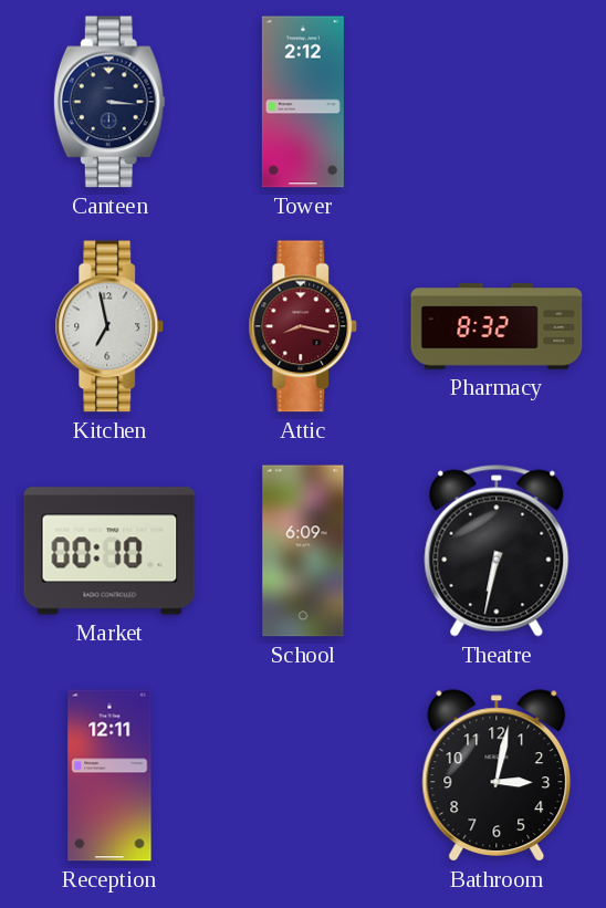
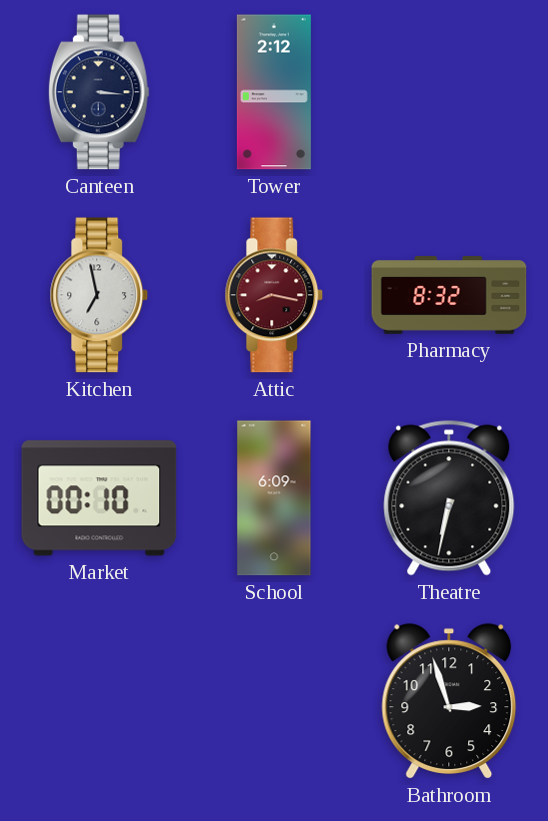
Reception: 12:11 -> none
Bathroom: 3:02 -> 2:57
